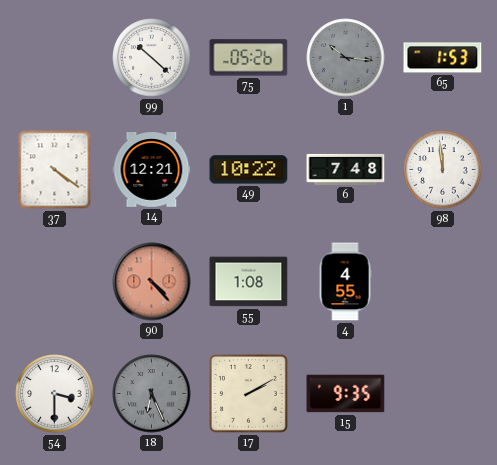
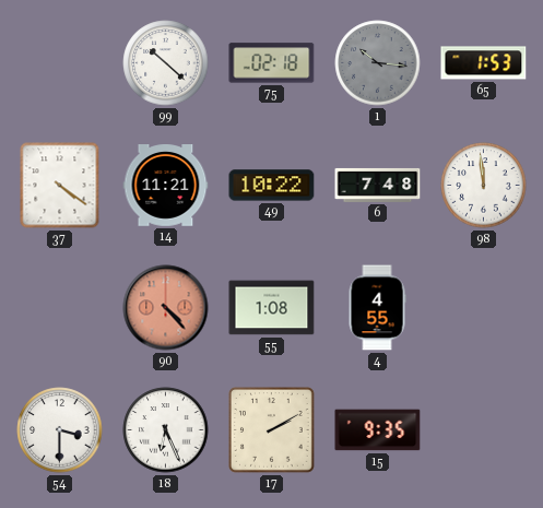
75: 05:26 -> 02:18
14: 12:21 -> 11:21
18 dial: grey -> white
